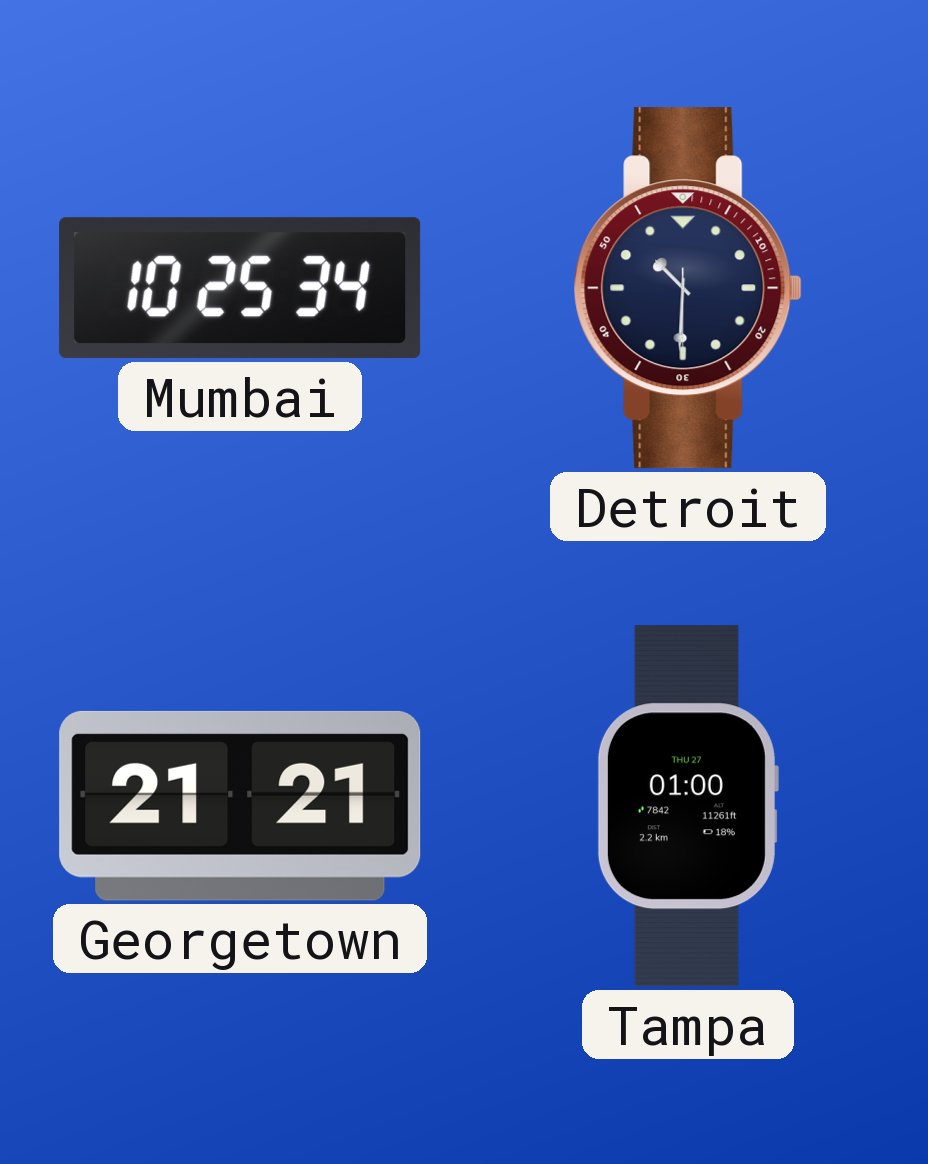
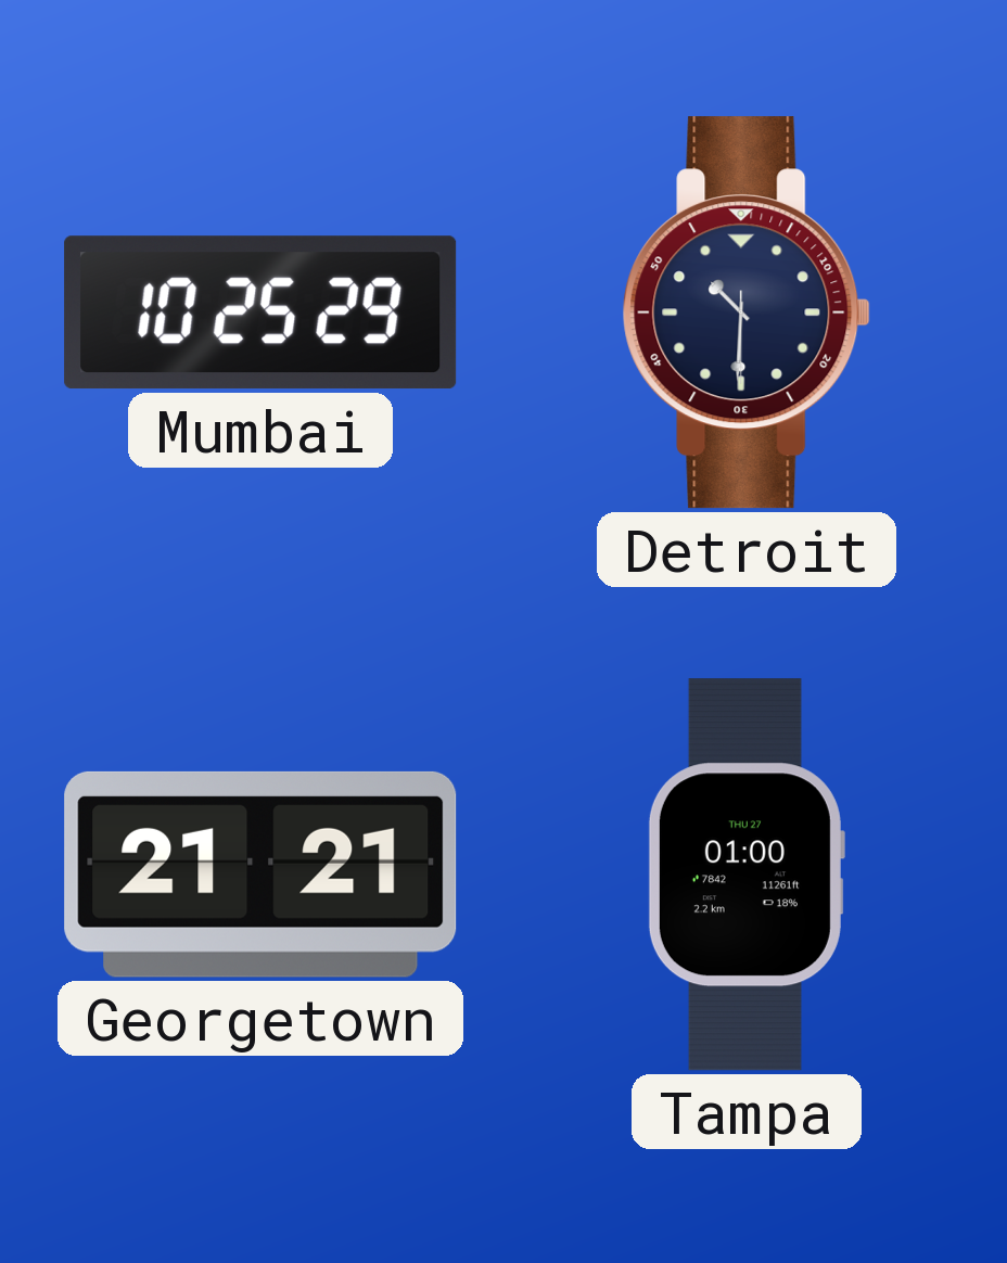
Mumbai: 10:25:34 -> 10:25:29
